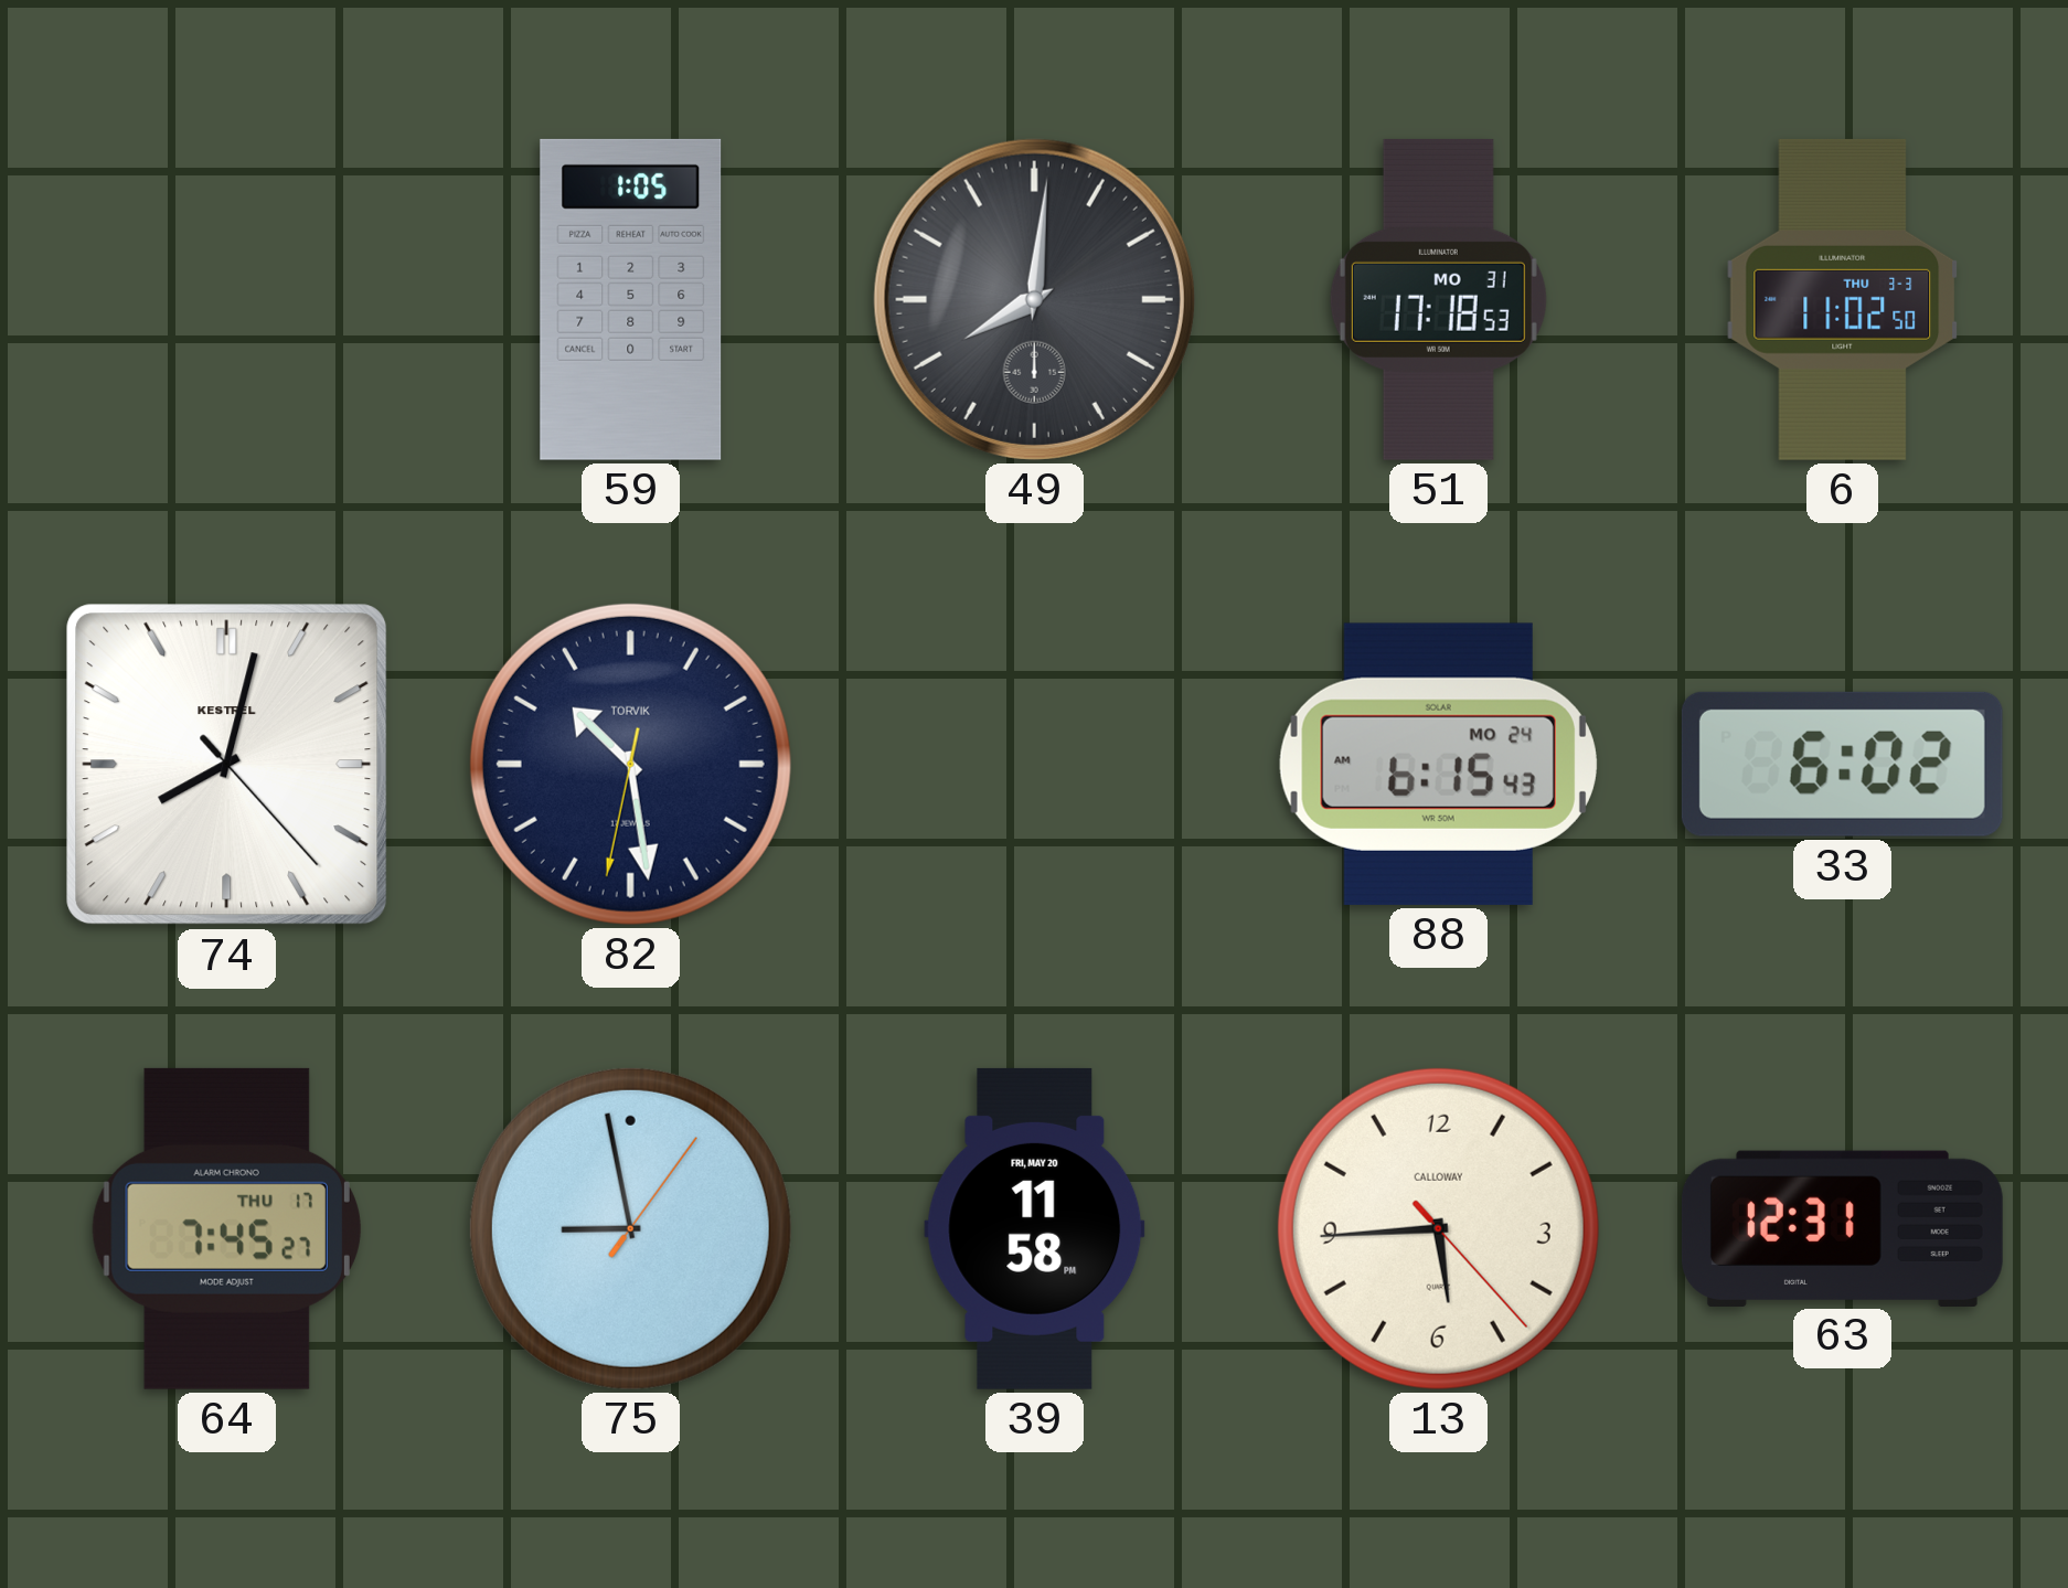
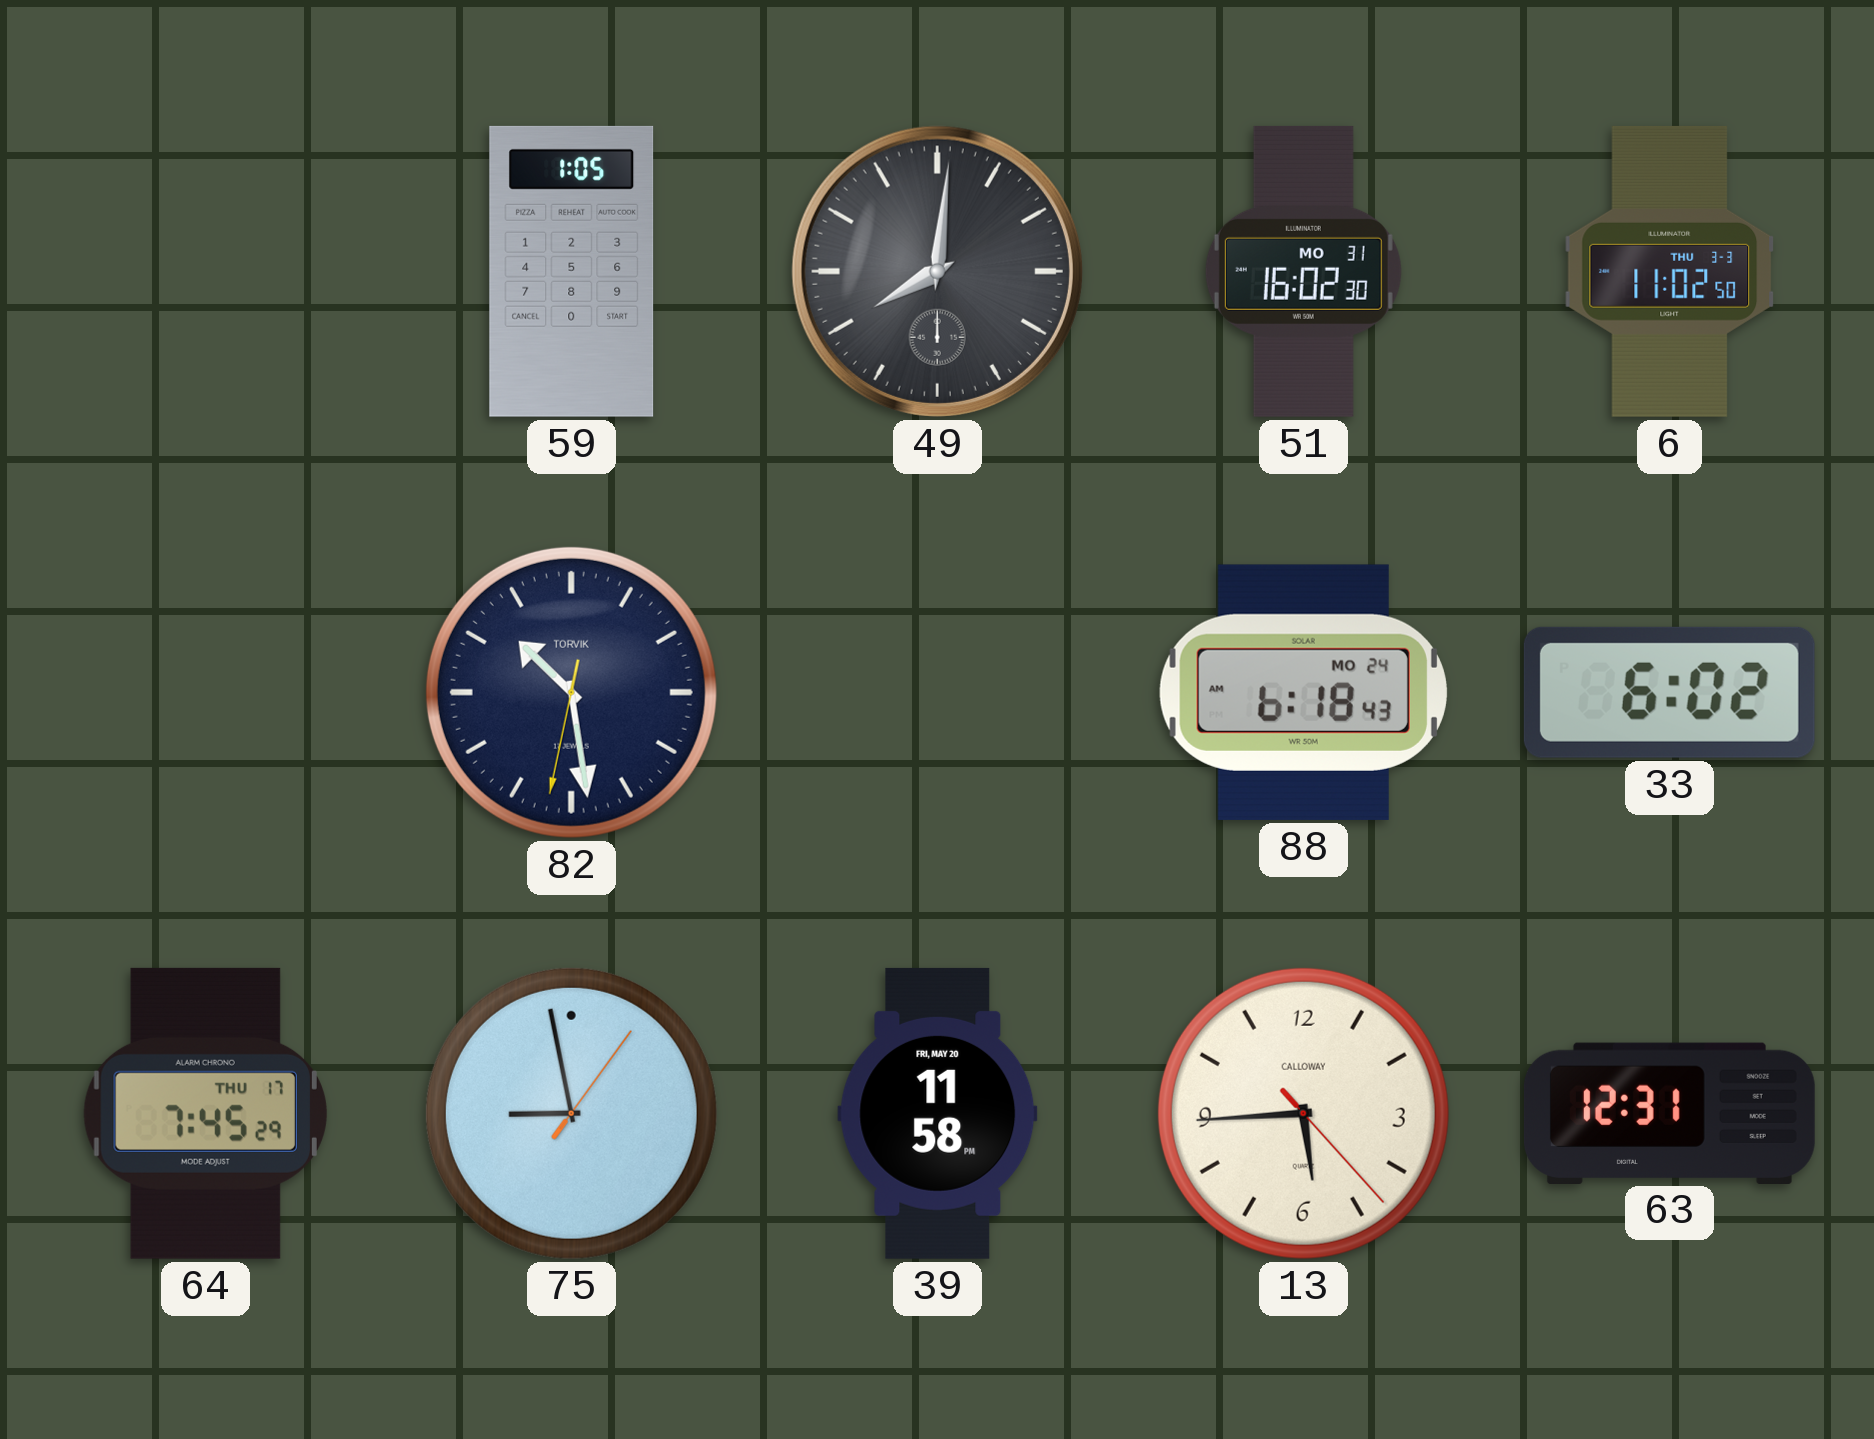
51: 17:18 -> 16:02
74: 8:02 -> none
88: 6:15 -> 6:18
64: 7:45:27 -> 7:45:29
